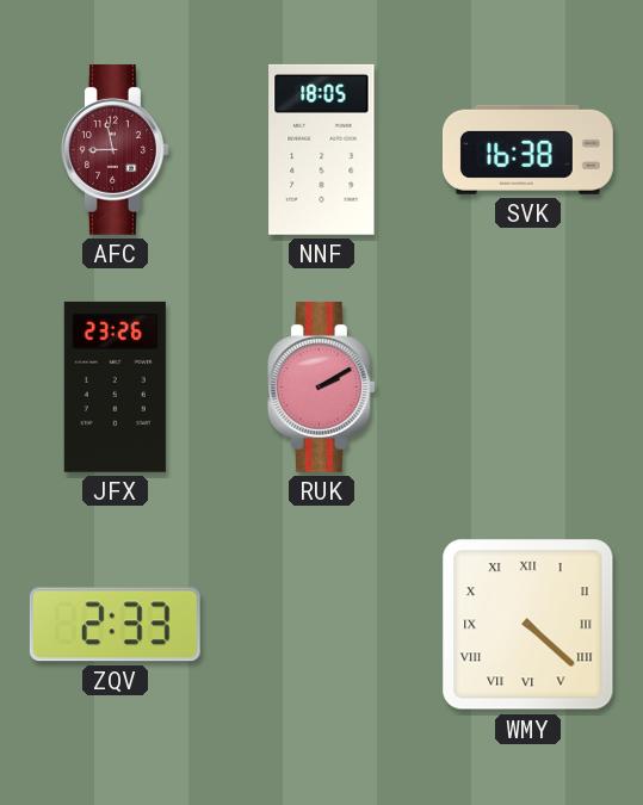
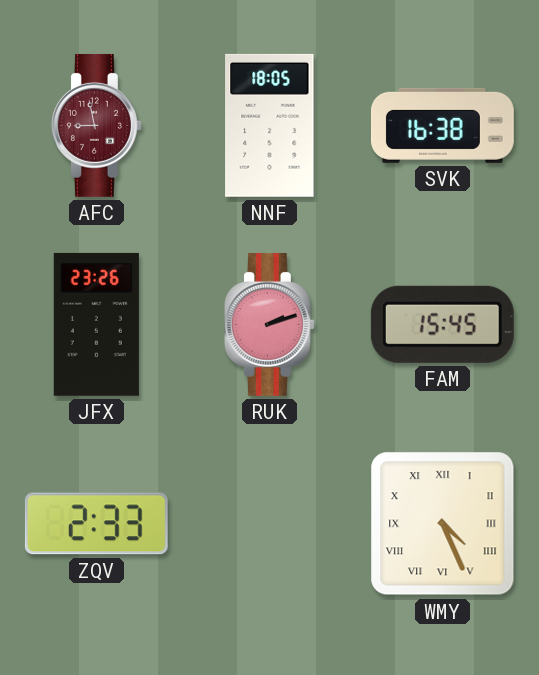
RUK: 2:10 -> 2:12
FAM: none -> 15:45
WMY: 4:22 -> 4:26
